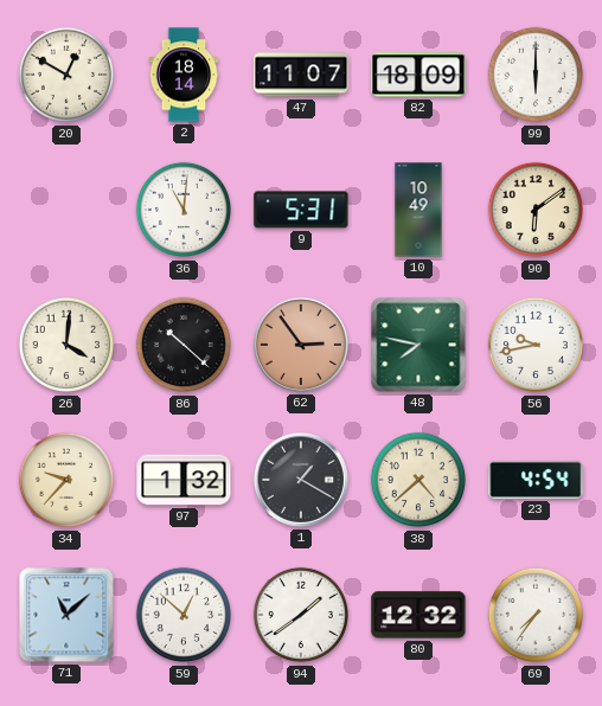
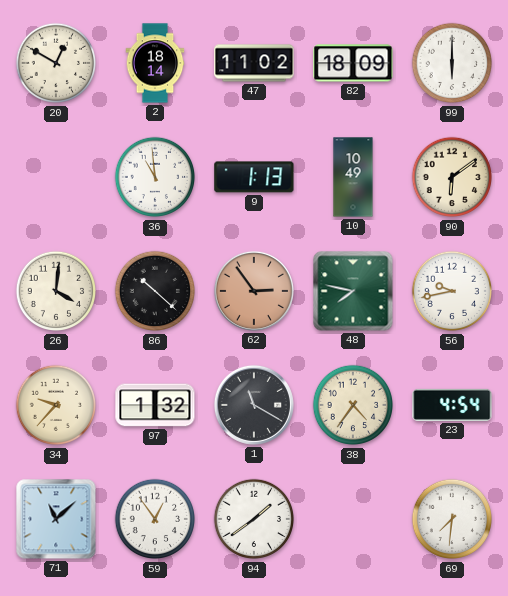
47: 11:07 -> 11:02
36: 11:01 -> 10:59
9: 5:31 -> 1:13
1: 1:20 -> 11:20
38: 4:38 -> 4:36
59: 12:52 -> 12:54
80: 12:32 -> none
69: 7:36 -> 7:31
